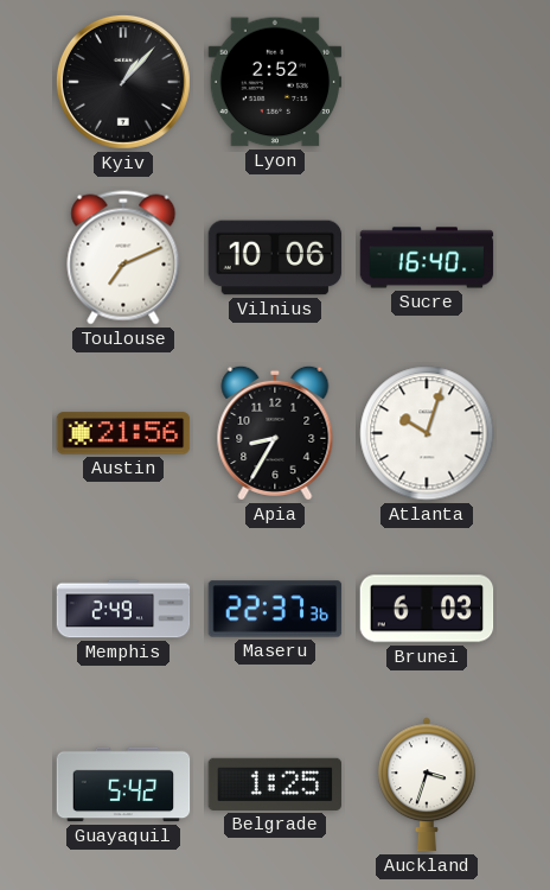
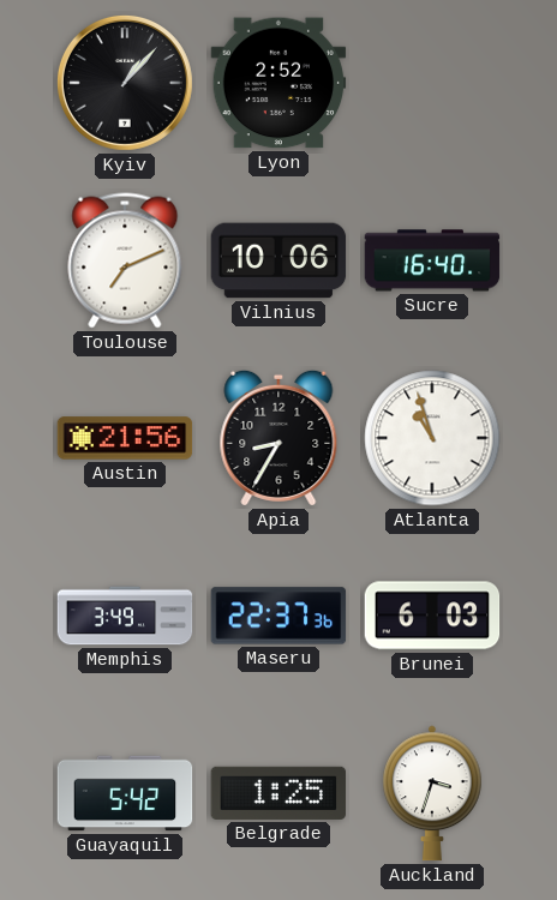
Atlanta: 10:03 -> 10:57
Memphis: 2:49 -> 3:49
